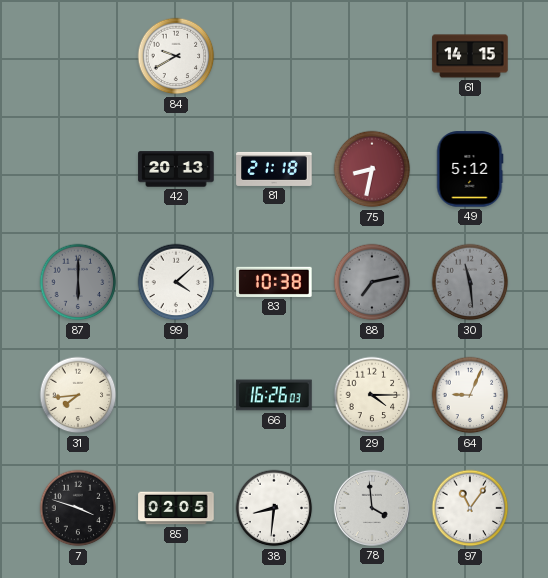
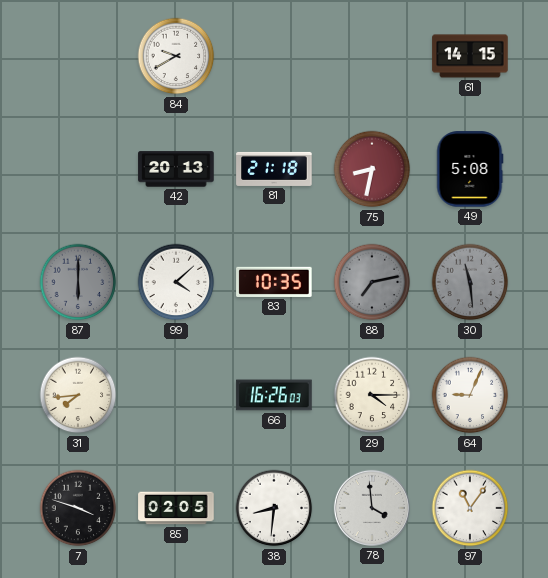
49: 5:12 -> 5:08
83: 10:38 -> 10:35
